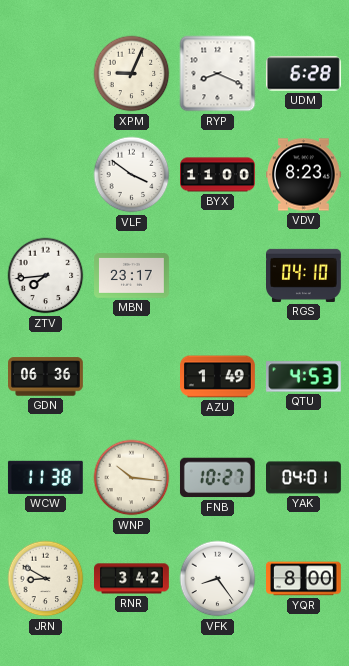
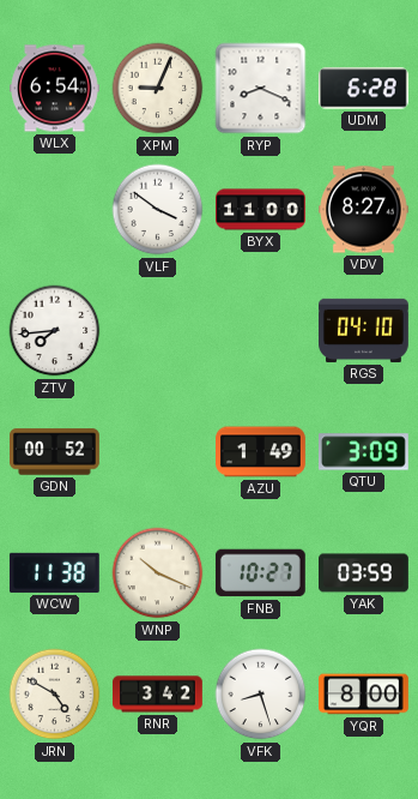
WLX: none -> 6:54
VDV: 8:23 -> 8:27
MBN: 23:17 -> none
GDN: 06:36 -> 00:52
QTU: 4:53 -> 3:09
WNP: 10:16 -> 10:19
YAK: 04:01 -> 03:59
JRN: 8:50 -> 4:50
VFK: 8:24 -> 8:27
